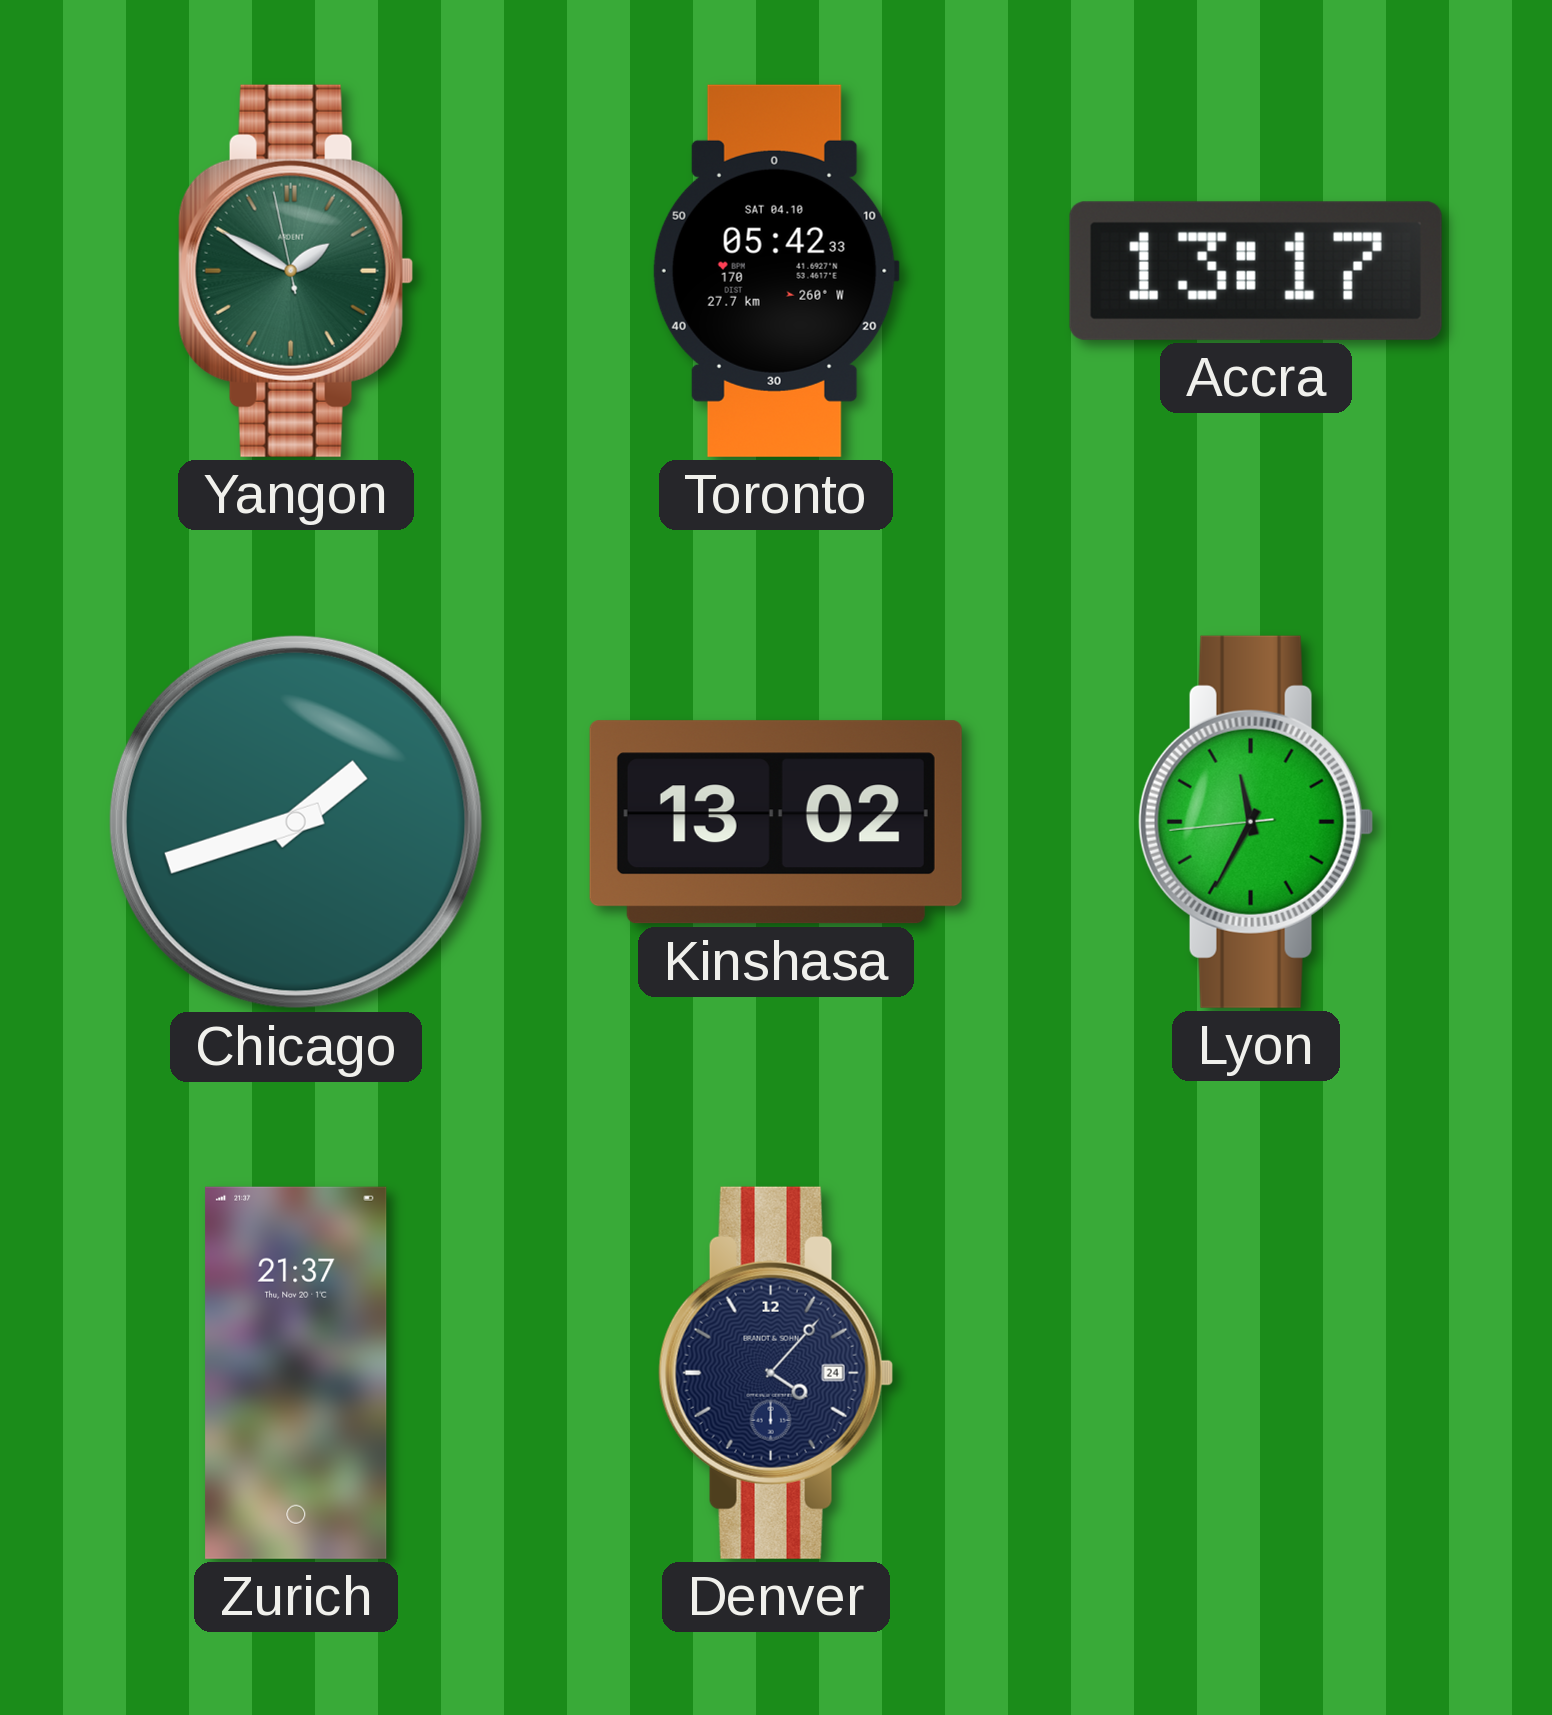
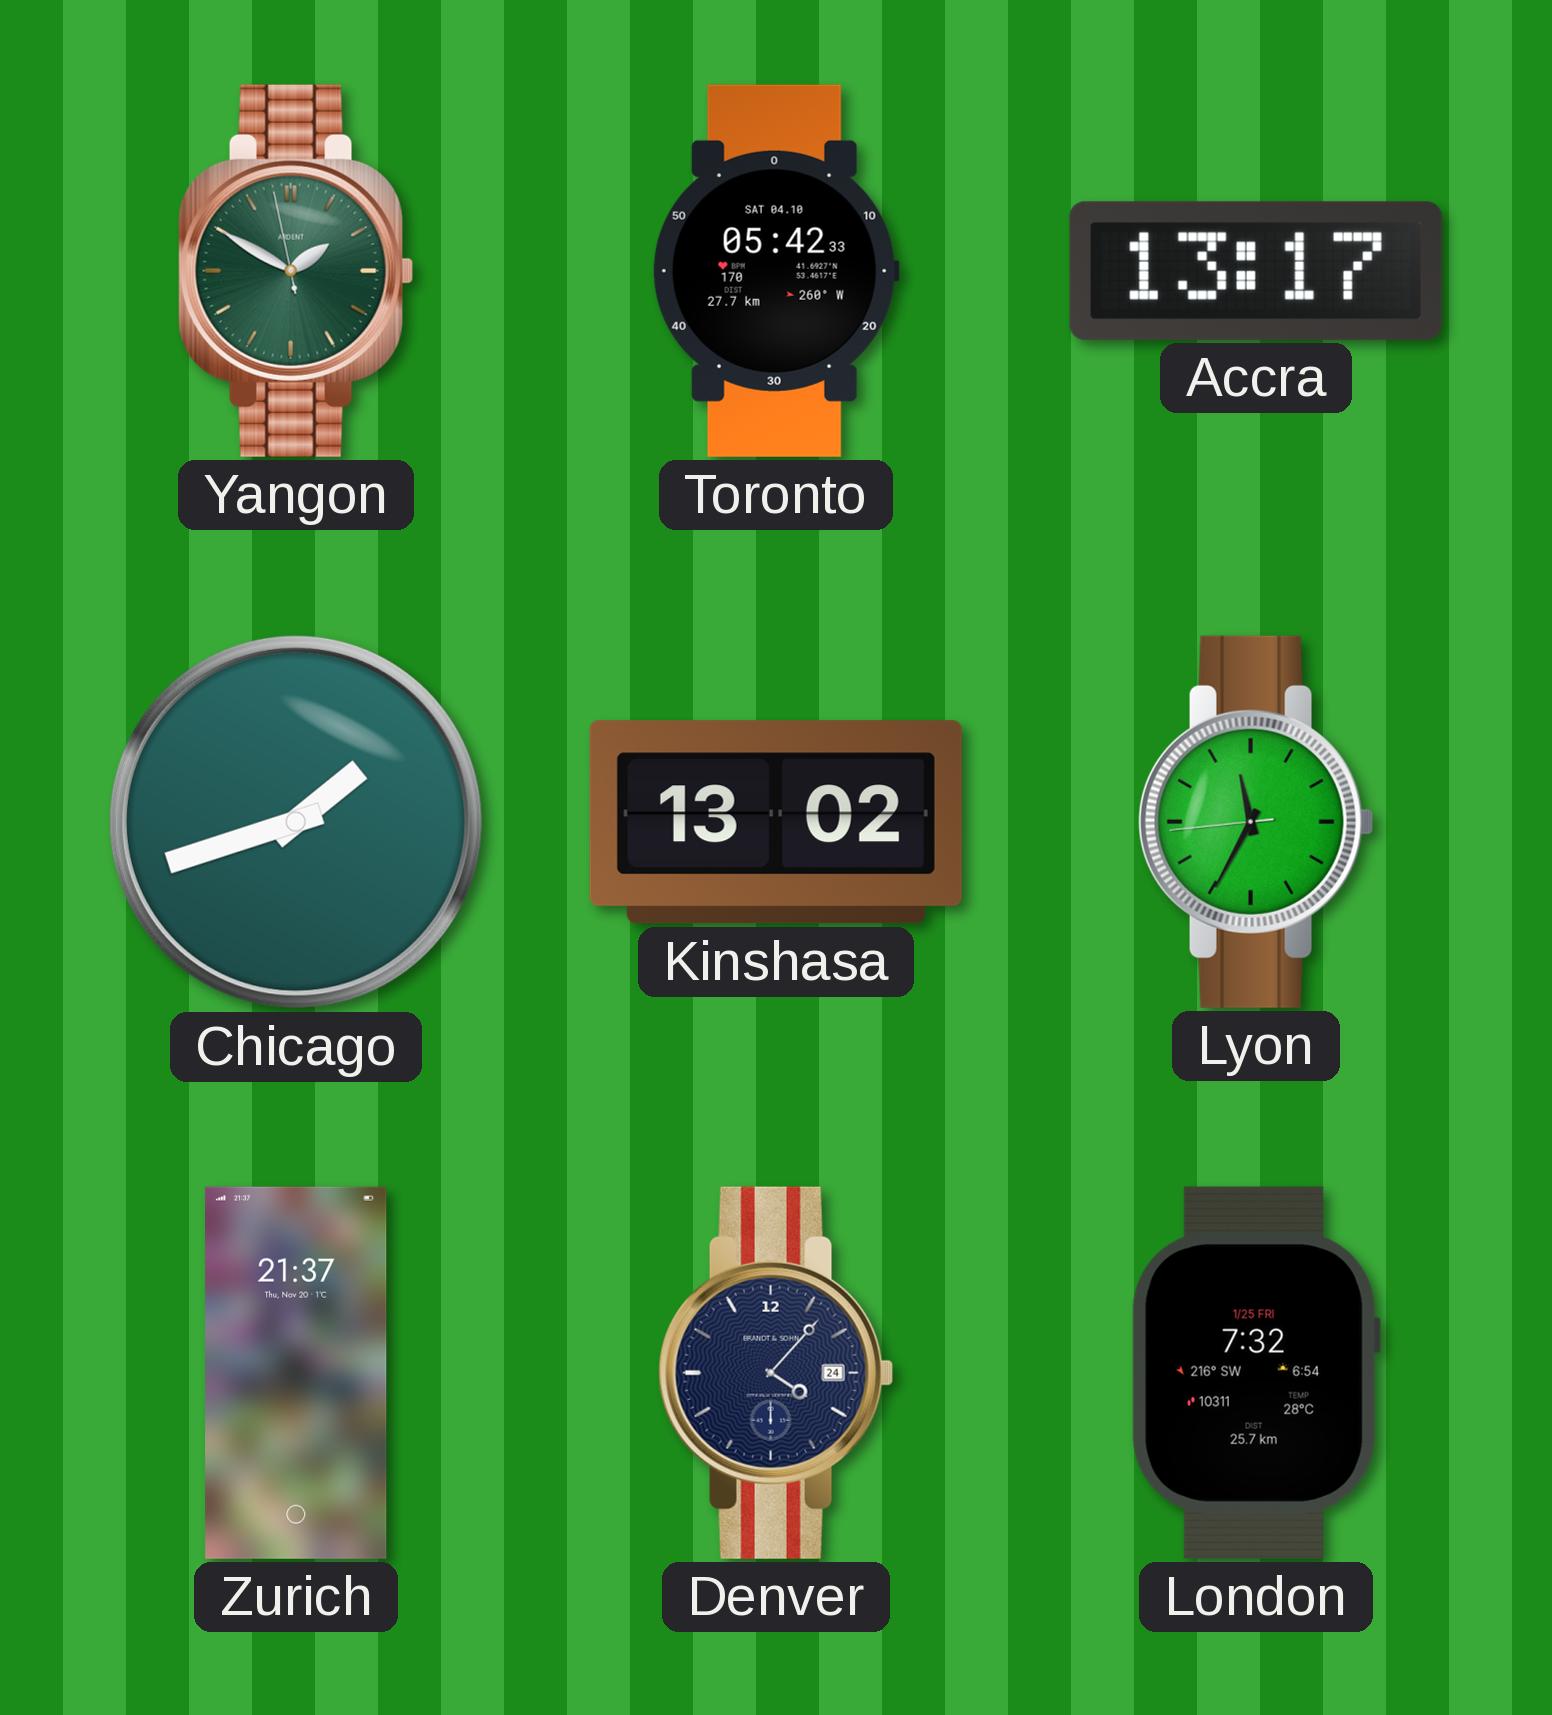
London: none -> 7:32
